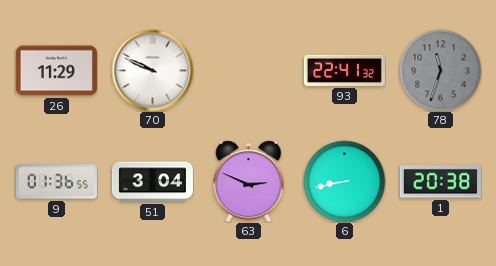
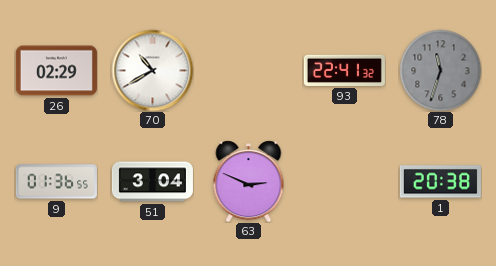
26: 11:29 -> 02:29
70: 9:49 -> 10:40
6: 8:43 -> none
